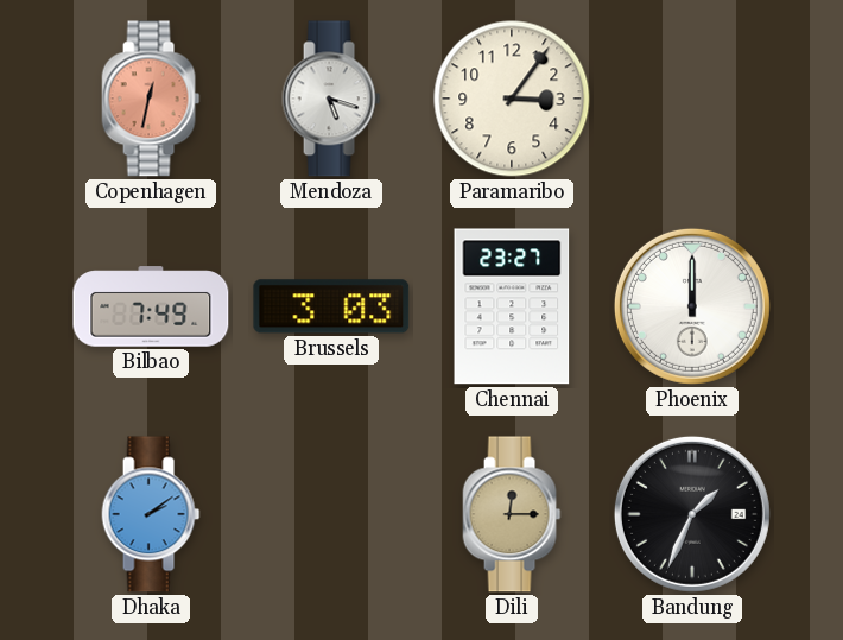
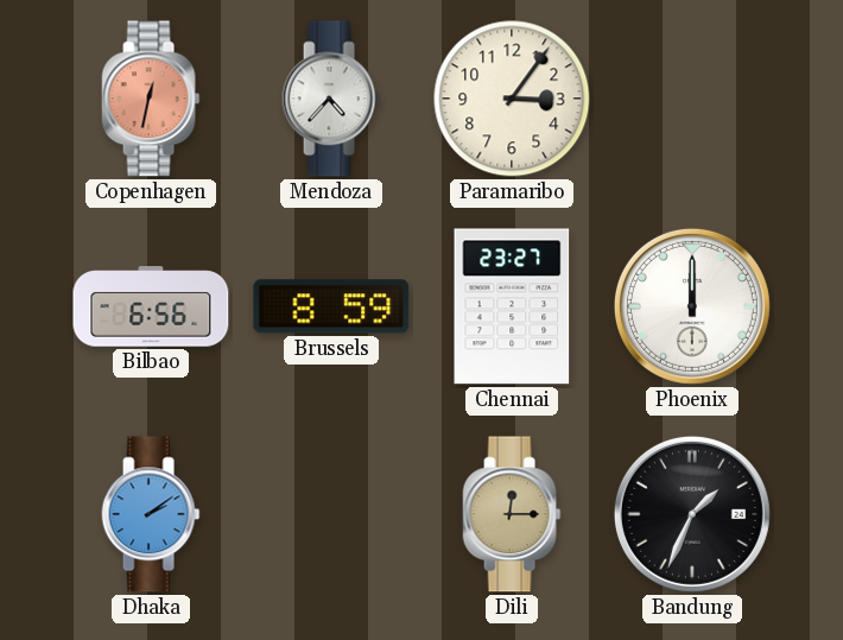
Mendoza: 5:18 -> 4:37
Bilbao: 7:49 -> 6:56
Brussels: 3:03 -> 8:59
